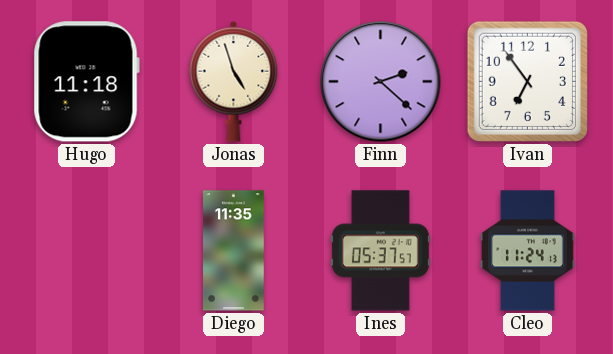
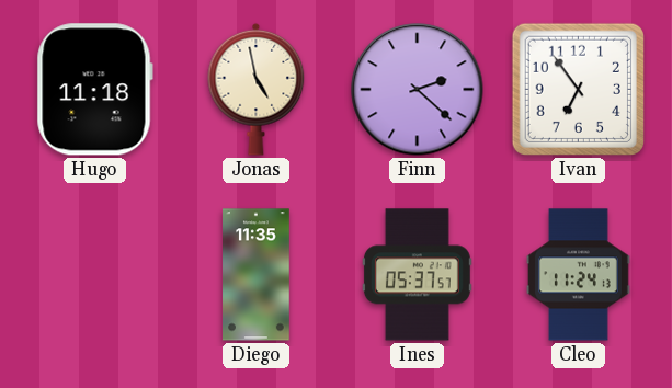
Jonas: 4:57 -> 4:58
